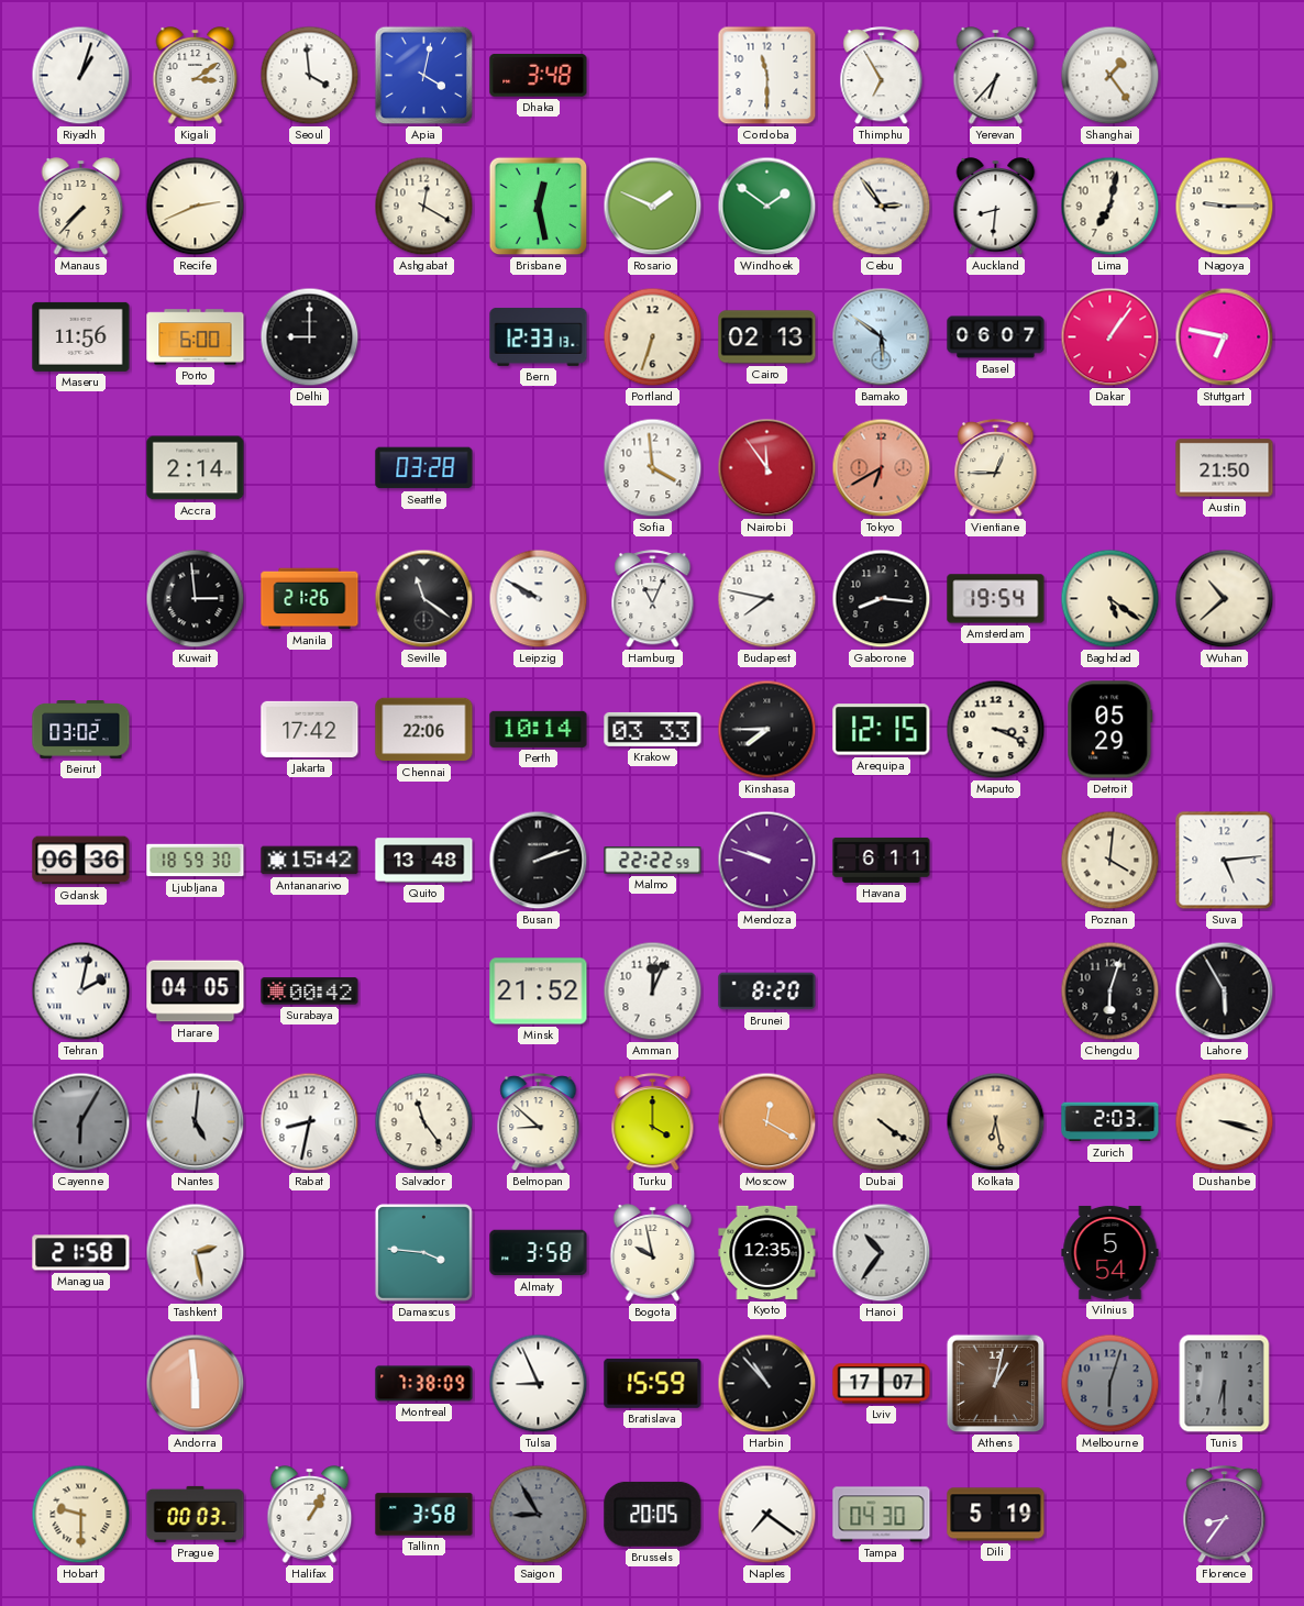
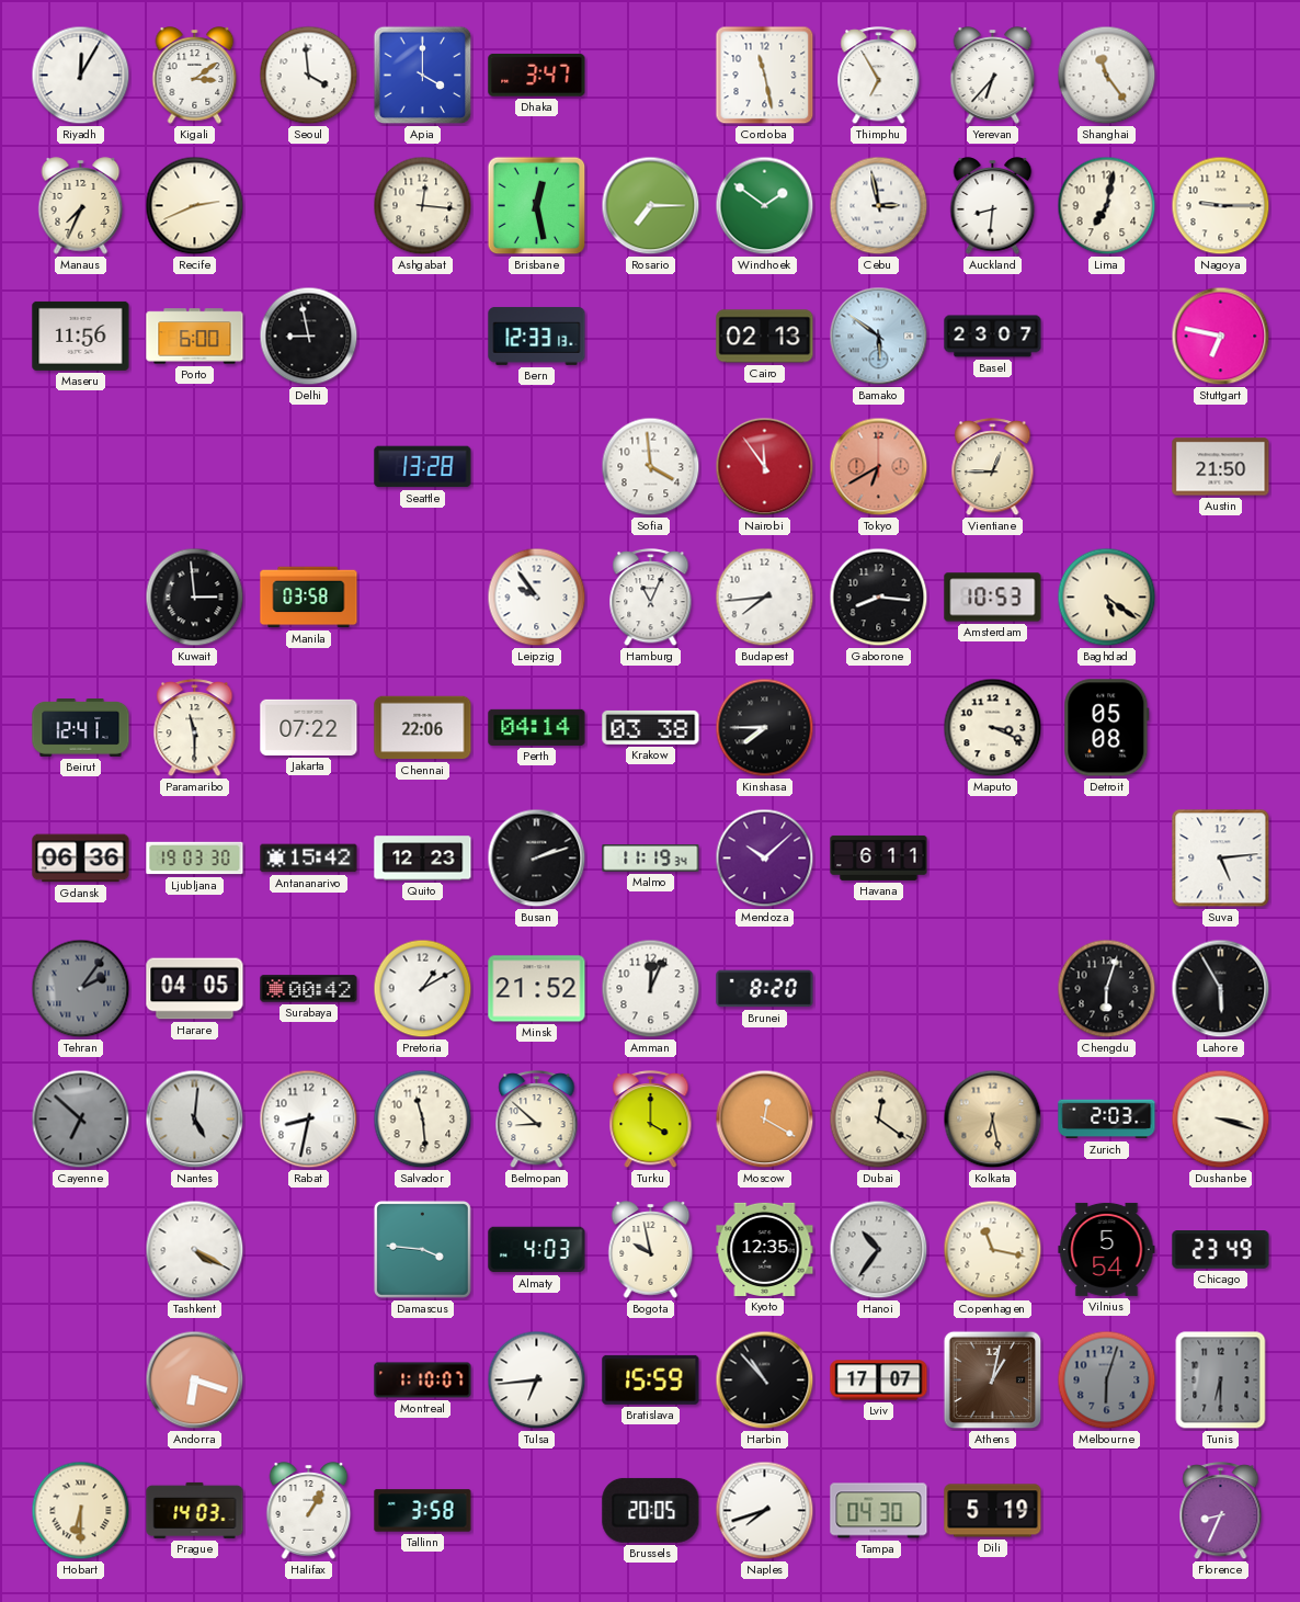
Riyadh: 1:03 -> 12:05
Apia: 4:02 -> 4:00
Dhaka: 3:48 -> 3:47
Cordoba: 11:30 -> 11:28
Shanghai: 1:24 -> 11:24
Manaus: 7:37 -> 7:34
Ashgabat: 12:20 -> 12:16
Rosario: 1:49 -> 7:15
Cebu: 2:54 -> 2:58
Delhi: 9:00 -> 8:58
Portland: 6:33 -> none
Basel: 06:07 -> 23:07
Dakar: 1:06 -> none
Accra: 2:14 -> none
Seattle: 03:28 -> 13:28
Manila: 21:26 -> 03:58
Seville: 11:21 -> none
Leipzig: 9:50 -> 9:54
Budapest: 7:47 -> 7:44
Amsterdam: 19:54 -> 10:53
Wuhan: 10:38 -> none
Beirut: 03:02 -> 12:41
Paramaribo: none -> 11:30
Jakarta: 17:42 -> 07:22
Perth: 10:14 -> 04:14
Krakow: 03:33 -> 03:38
Arequipa: 12:15 -> none
Detroit: 05:29 -> 05:08
Ljubljana: 18:59 -> 19:03
Quito: 13:48 -> 12:23
Malmo: 22:22 -> 11:19
Mendoza: 9:48 -> 10:08
Poznan: 4:01 -> none
Tehran: 2:02 -> 2:06
Tehran dial: white -> grey
Pretoria: none -> 1:10
Cayenne: 6:05 -> 6:52
Salvador: 11:24 -> 11:29
Dubai: 4:21 -> 12:21
Managua: 21:58 -> none
Tashkent: 2:28 -> 4:20
Almaty: 3:58 -> 4:03
Copenhagen: none -> 11:17
Chicago: none -> 23:49
Andorra: 5:59 -> 6:18
Montreal: 7:38 -> 1:10
Tulsa: 8:56 -> 6:44
Hobart: 9:30 -> 6:30
Prague: 00:03 -> 14:03
Saigon: 8:55 -> none
Naples: 7:21 -> 7:42
Florence: 8:36 -> 8:34
